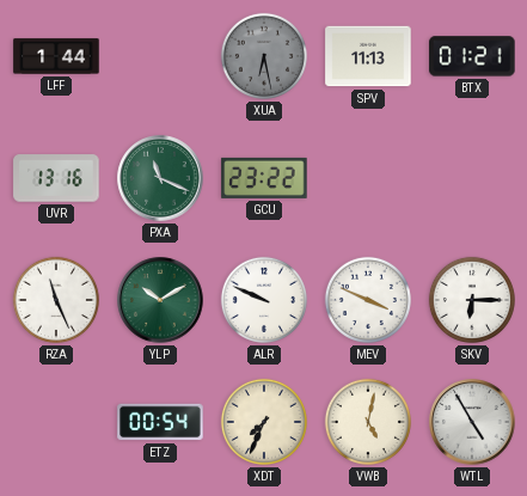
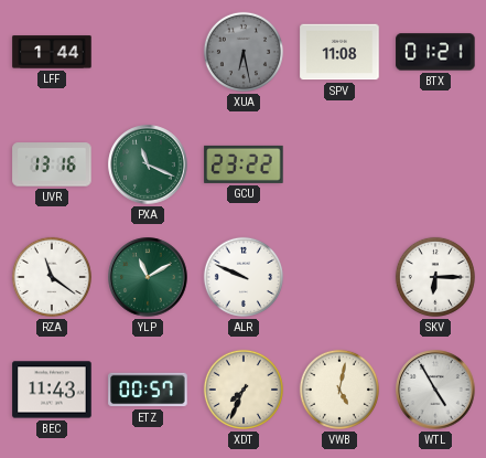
SPV: 11:13 -> 11:08
RZA: 11:26 -> 11:21
YLP: 10:10 -> 11:10
MEV: 3:49 -> none
BEC: none -> 11:43
ETZ: 00:54 -> 00:57
